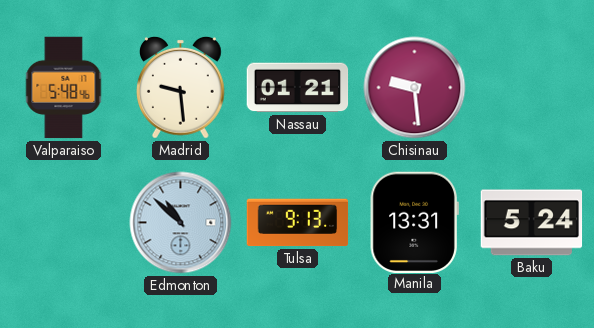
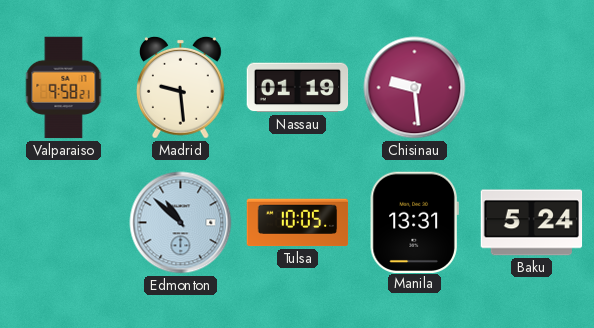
Valparaiso: 5:48 -> 9:58
Nassau: 01:21 -> 01:19
Tulsa: 9:13 -> 10:05
